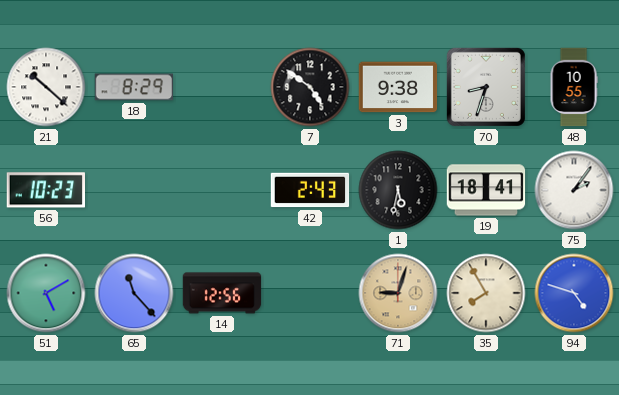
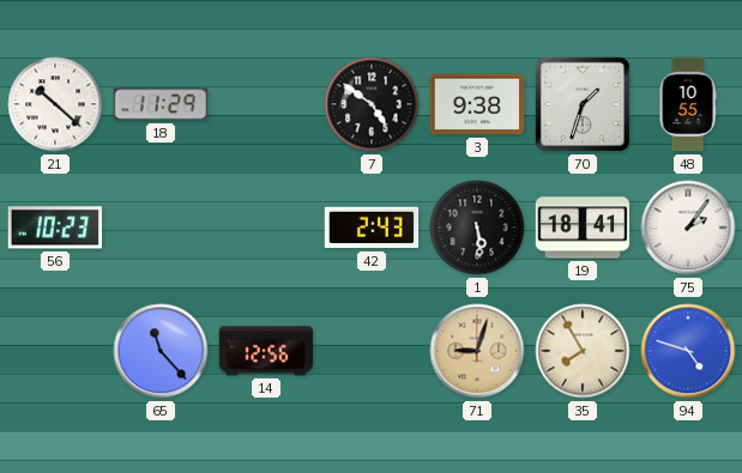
18: 8:29 -> 11:29
70: 8:33 -> 1:33
1: 5:32 -> 5:29
51: 5:10 -> none
